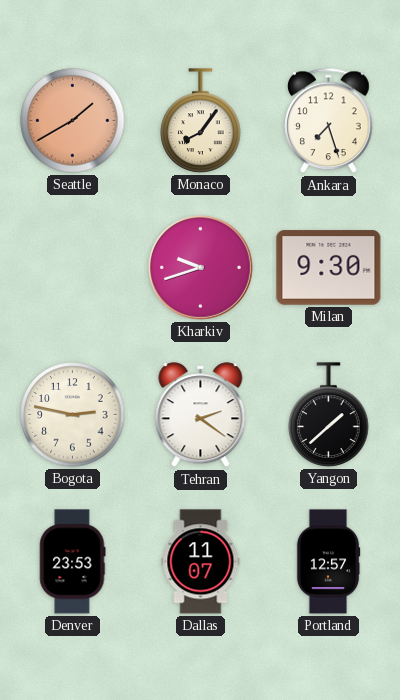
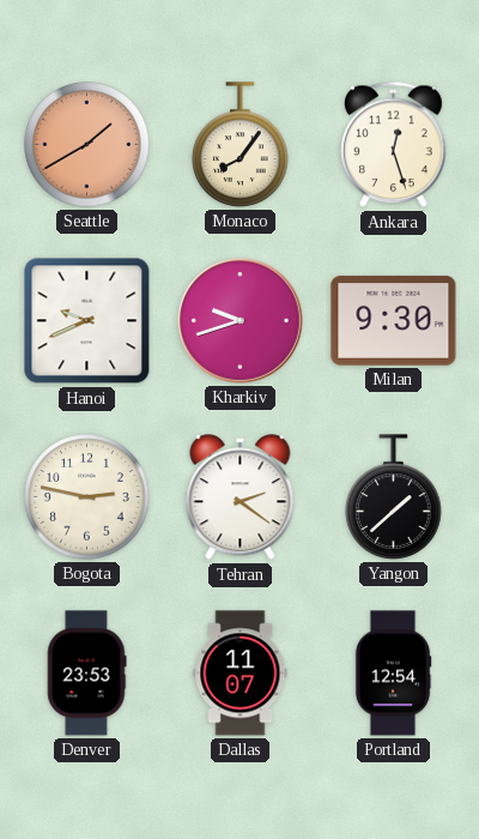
Ankara: 7:27 -> 12:27
Hanoi: none -> 9:41
Portland: 12:57 -> 12:54
